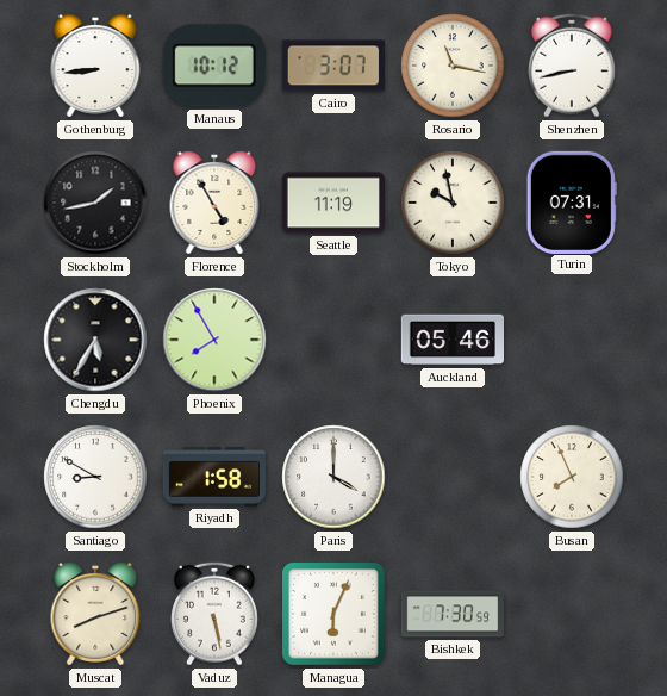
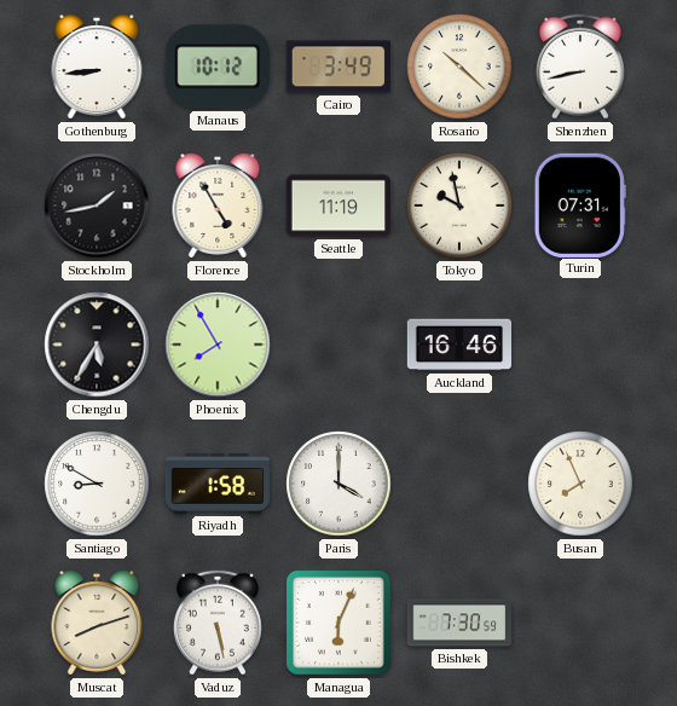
Cairo: 3:07 -> 3:49
Rosario: 11:17 -> 10:22
Auckland: 05:46 -> 16:46
